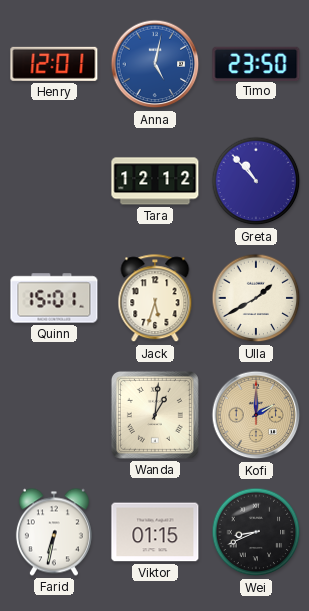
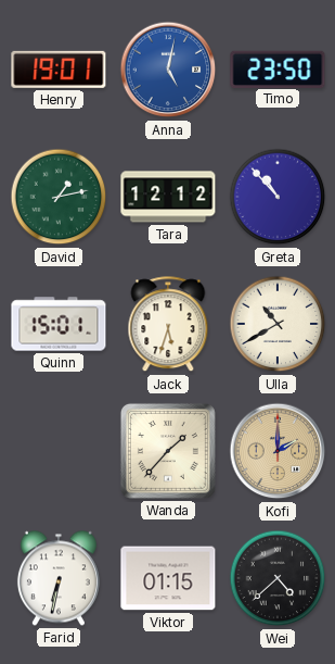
Henry: 12:01 -> 19:01
David: none -> 1:13
Ulla: 1:40 -> 10:40
Wanda: 1:01 -> 1:37
Wei: 8:41 -> 4:38
